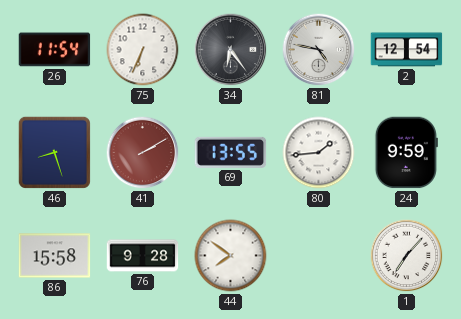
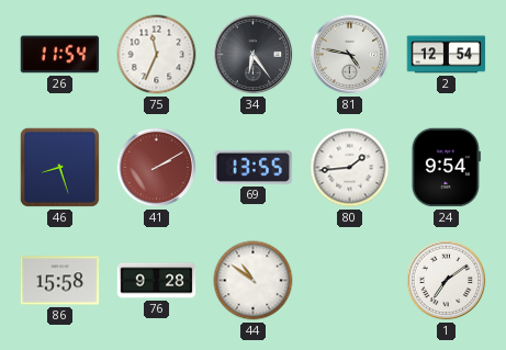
75: 6:34 -> 11:34
24: 9:59 -> 9:54
44: 7:51 -> 10:51
1: 7:07 -> 7:09
